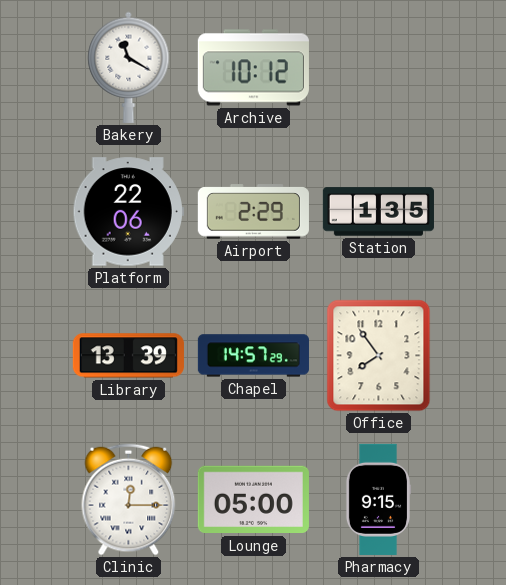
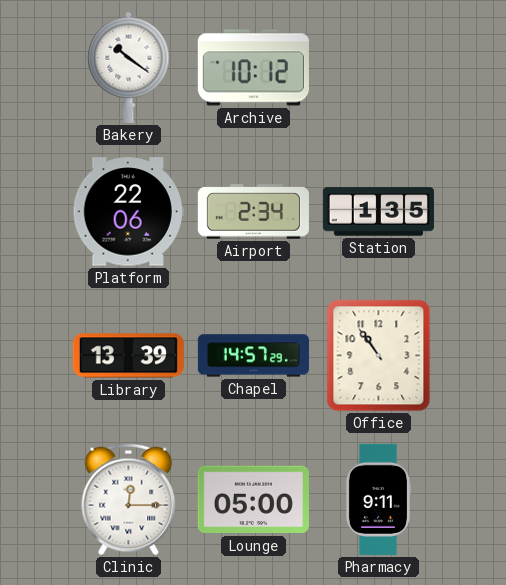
Bakery: 11:20 -> 10:21
Airport: 2:29 -> 2:34
Office: 7:54 -> 10:54
Pharmacy: 9:15 -> 9:11
